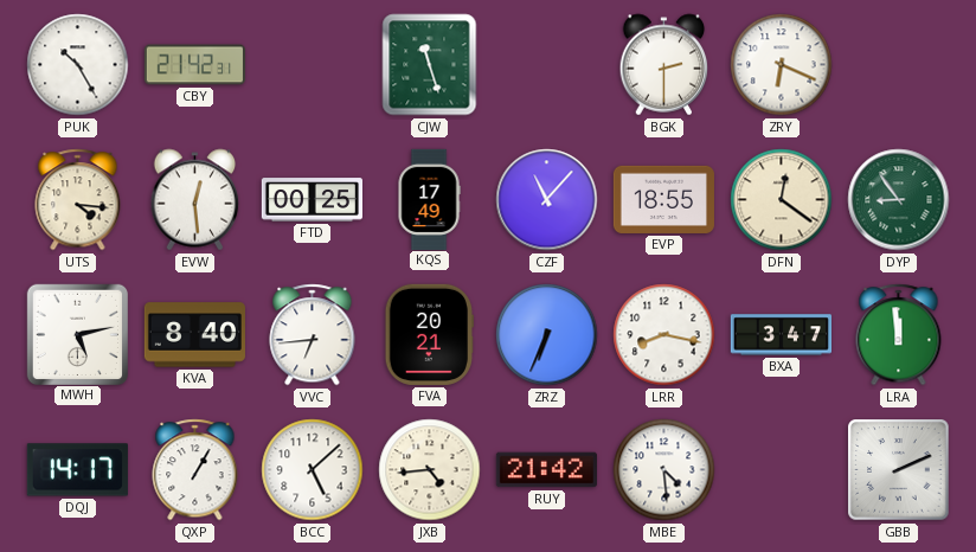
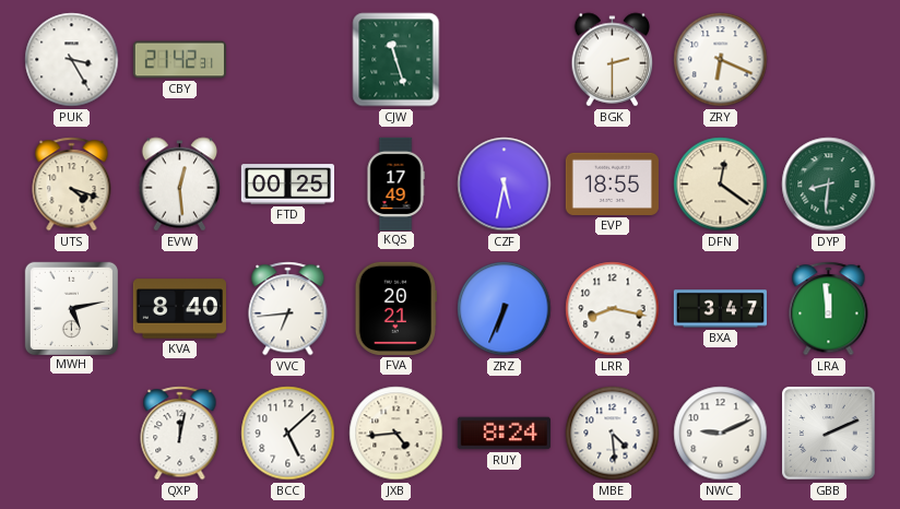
PUK: 10:25 -> 3:25
UTS: 4:16 -> 4:18
CZF: 11:07 -> 5:32
DYP: 8:54 -> 8:31
DQJ: 14:17 -> none
QXP: 1:05 -> 12:02
RUY: 21:42 -> 8:24
NWC: none -> 9:11
